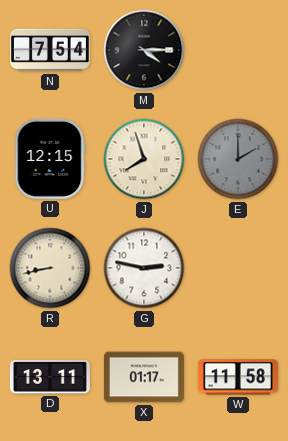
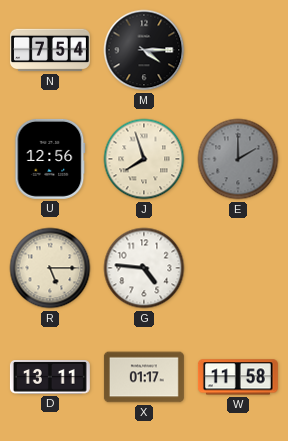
U: 12:15 -> 12:56
R: 8:43 -> 5:15
G: 2:47 -> 4:46
